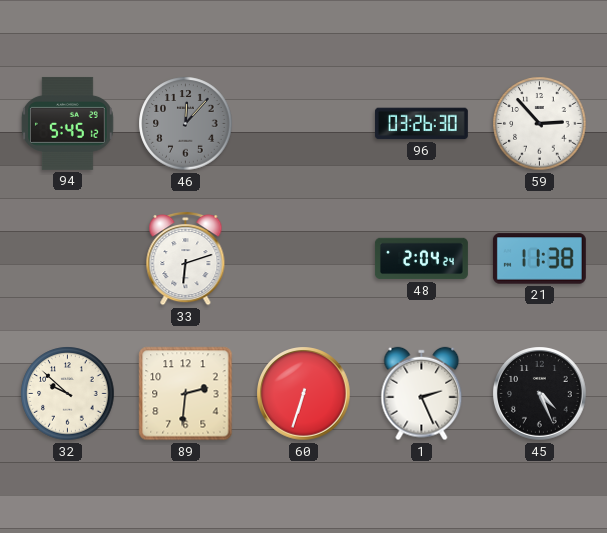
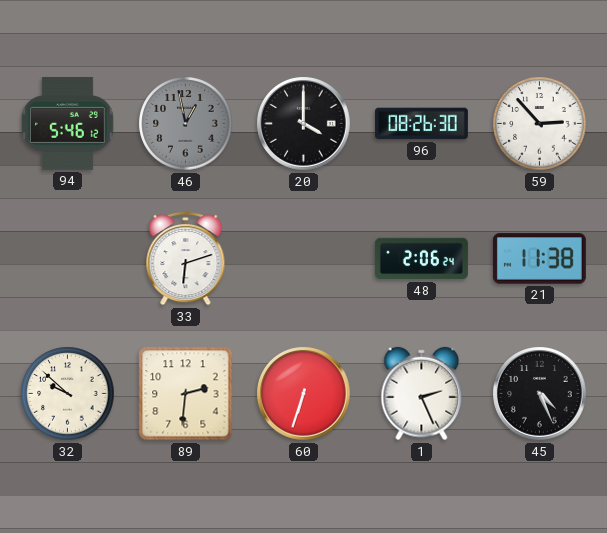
94: 5:45 -> 5:46
46: 12:07 -> 12:58
20: none -> 4:00
96: 03:26 -> 08:26
48: 2:04 -> 2:06
